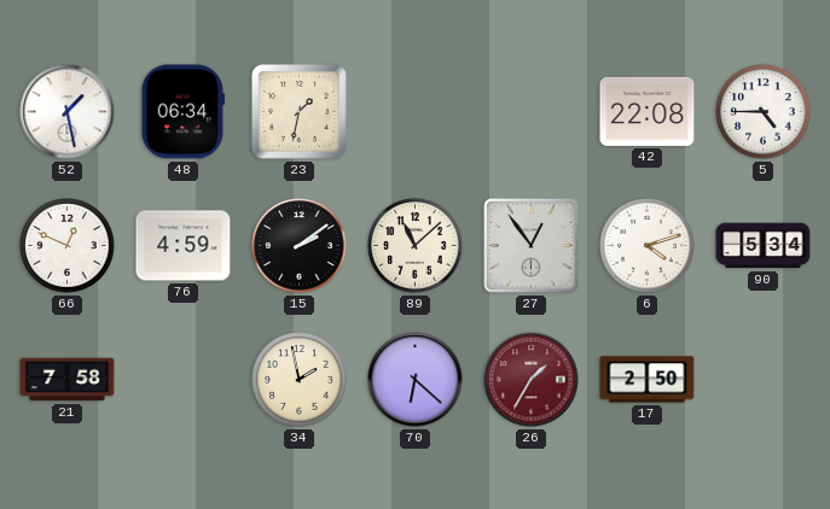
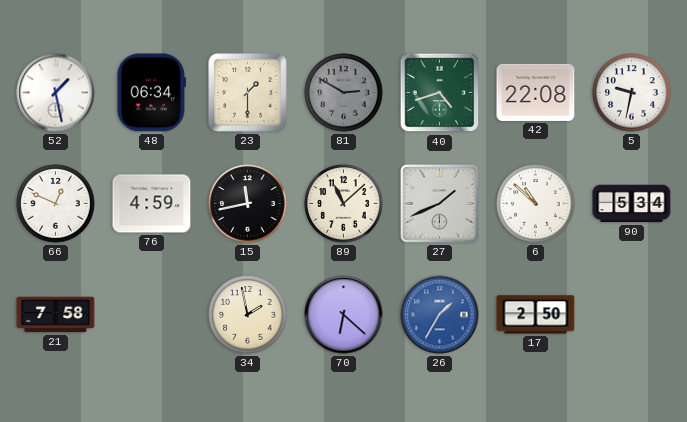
23: 1:32 -> 1:30
81: none -> 2:50
40: none -> 4:42
5: 4:45 -> 9:32
15: 2:09 -> 11:43
27: 12:54 -> 1:41
6: 4:12 -> 10:52
26 dial: burgundy -> blue
